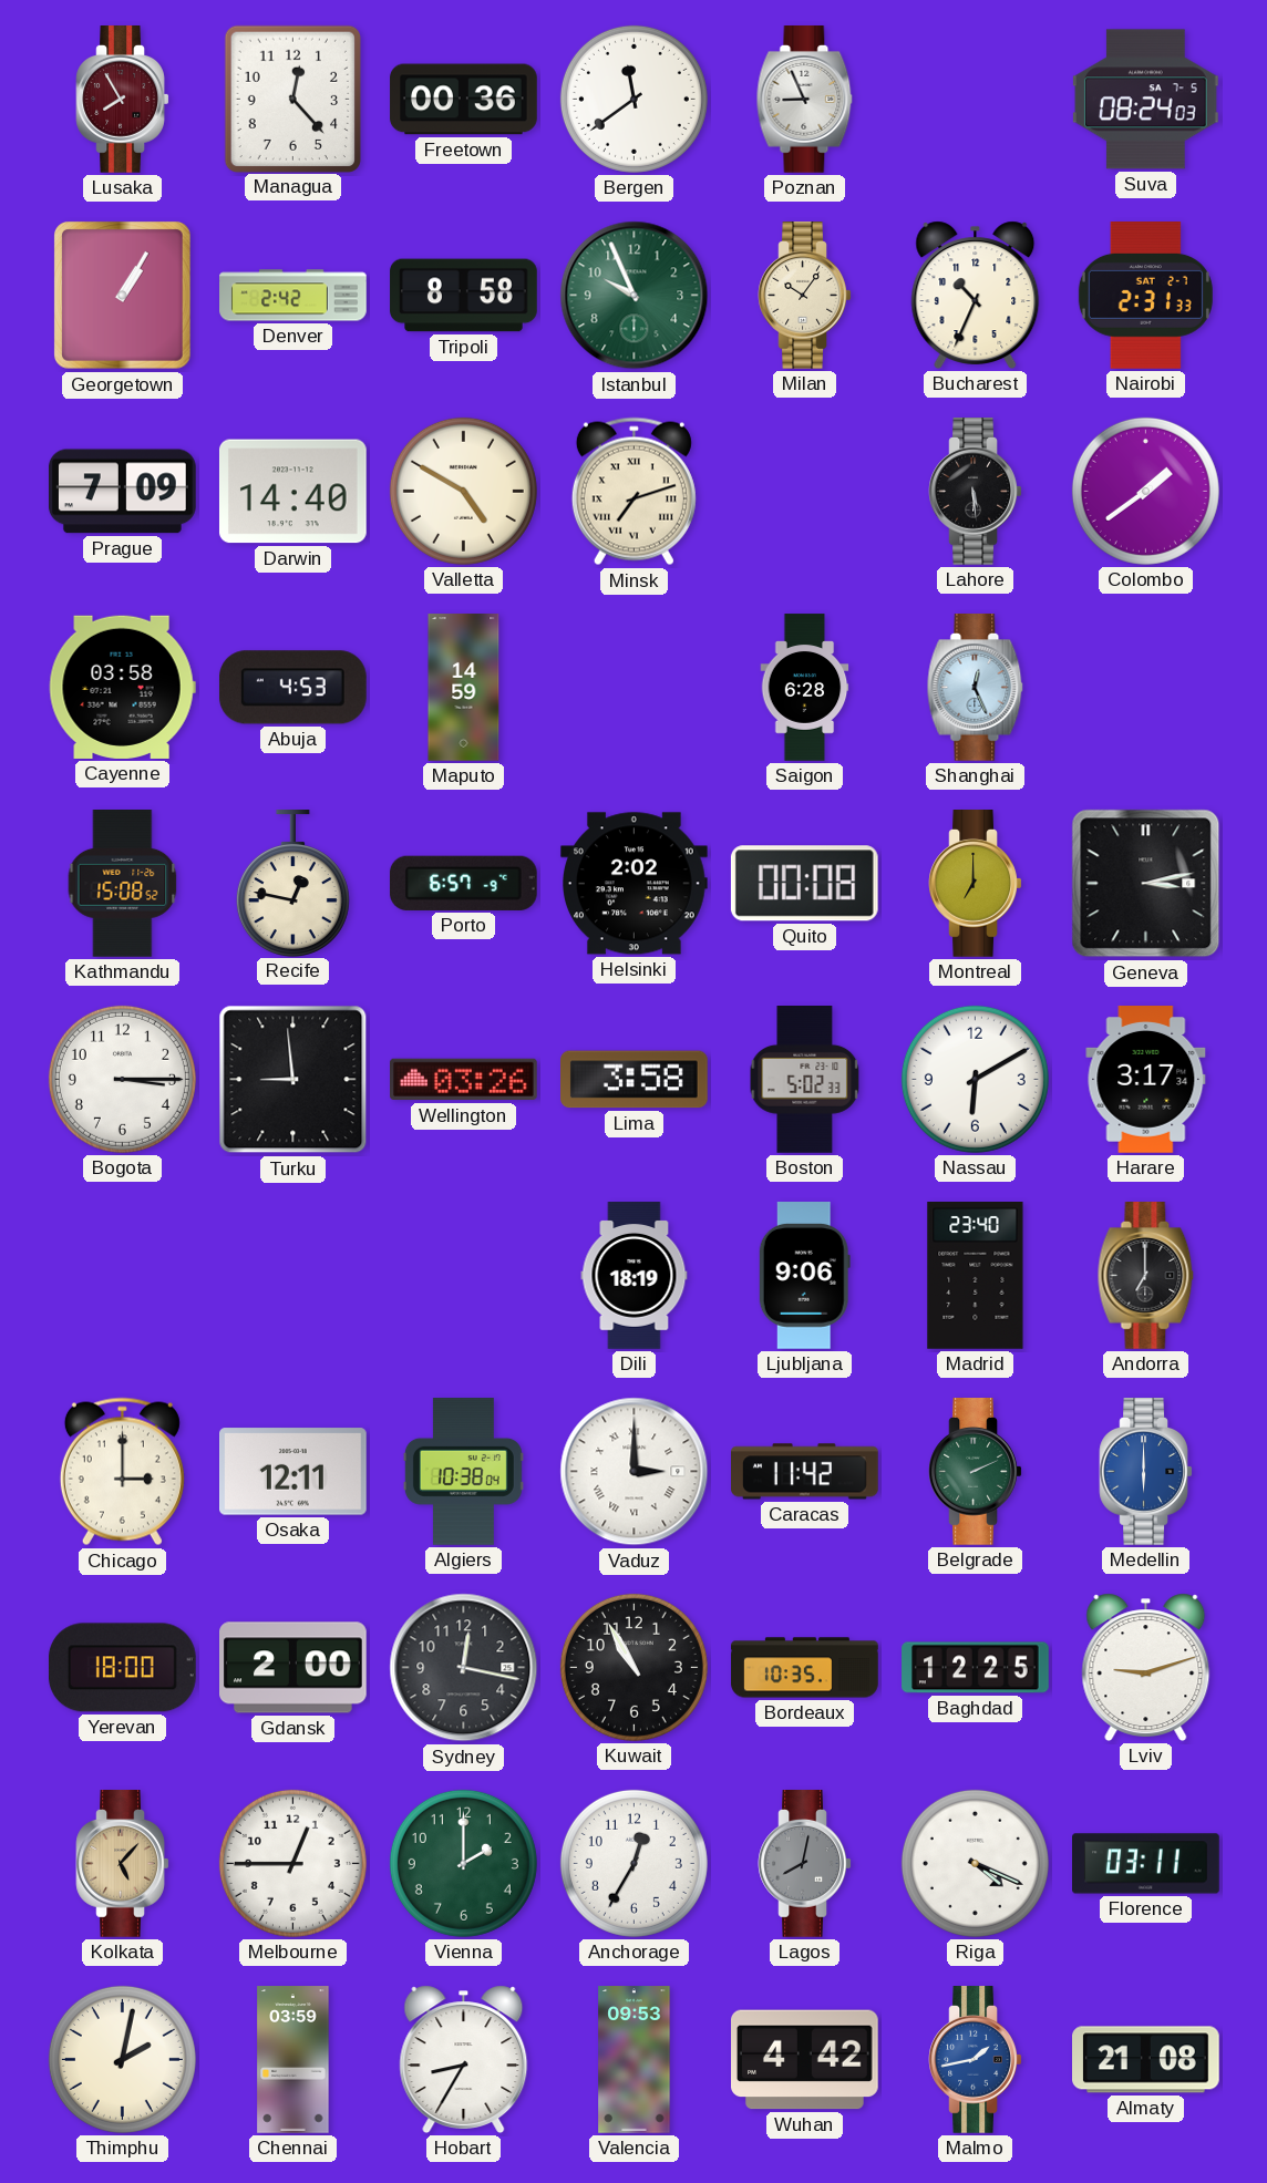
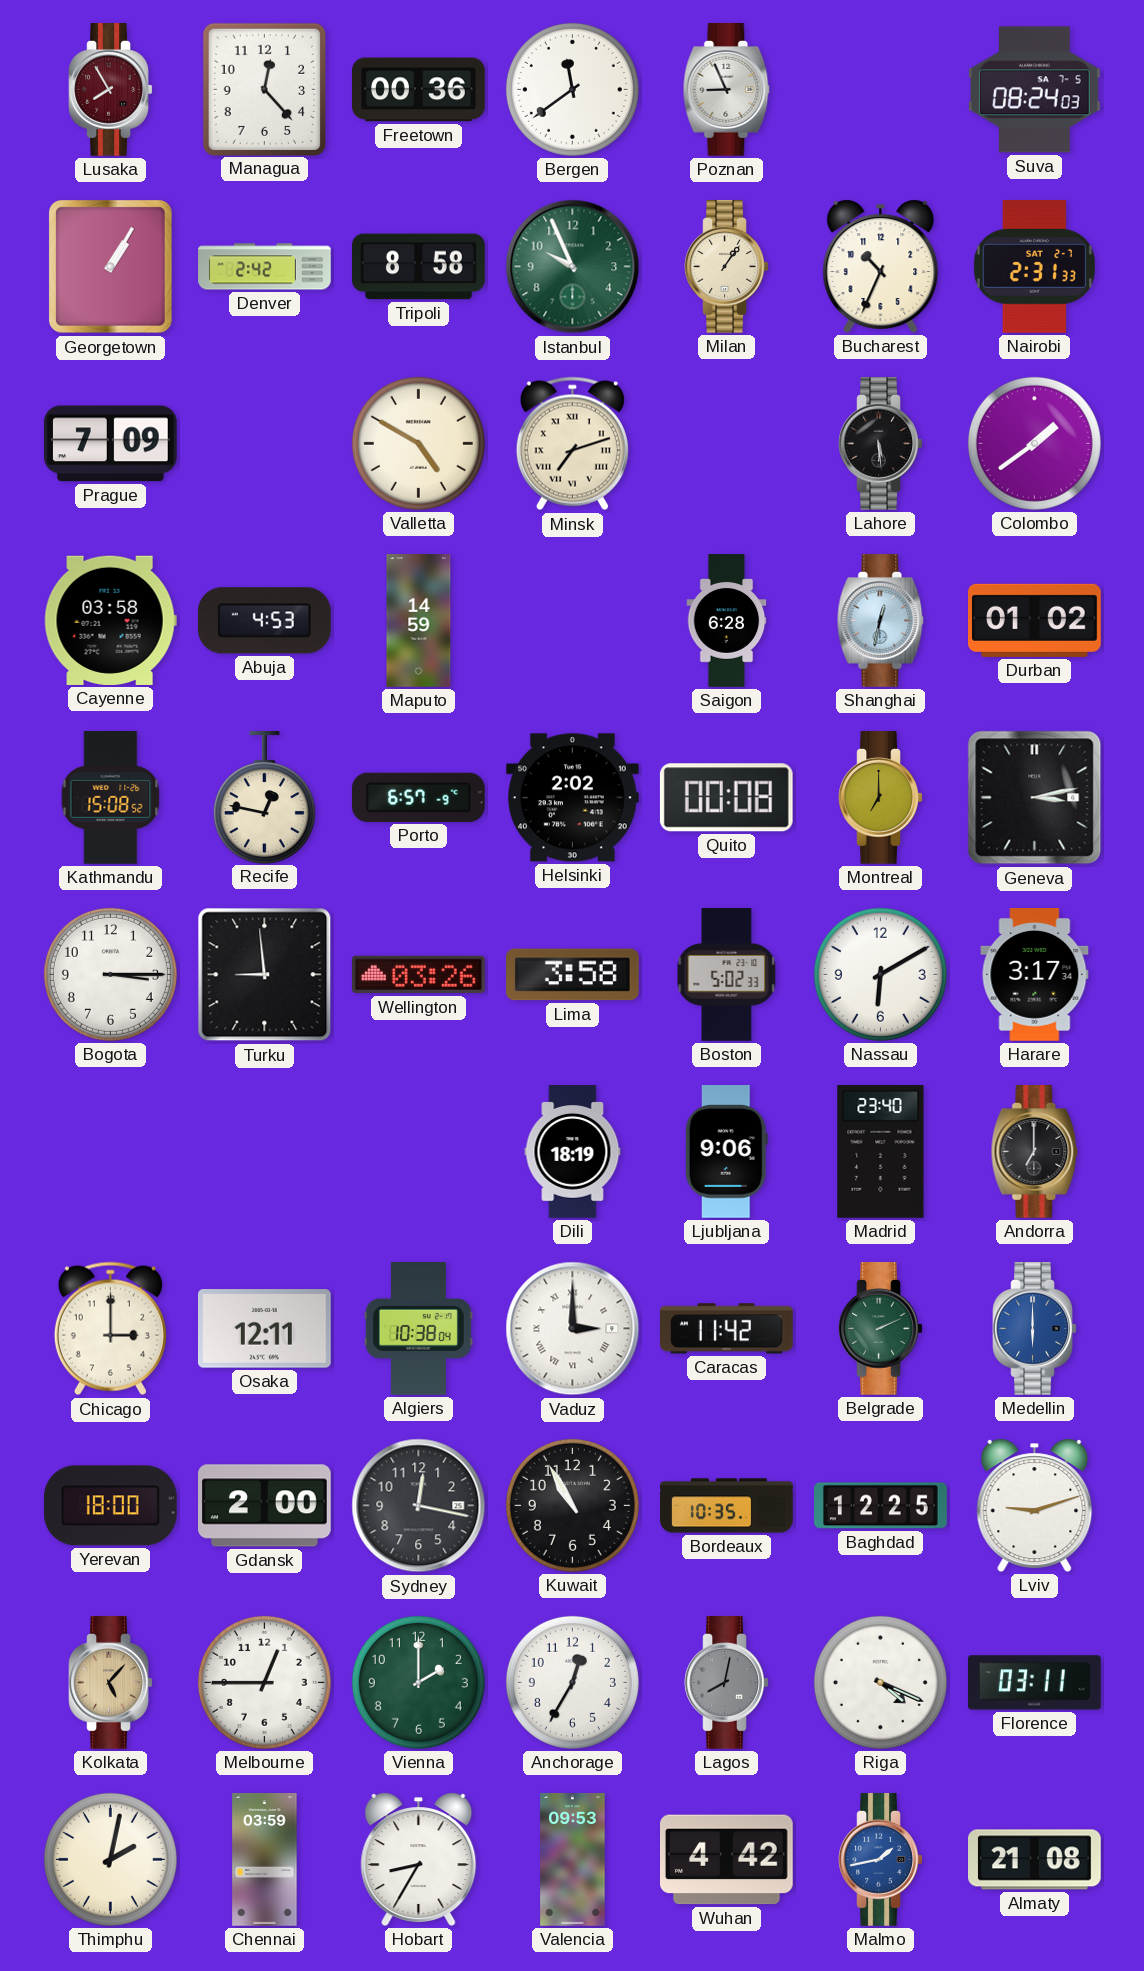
Milan: 10:06 -> 1:06
Darwin: 14:40 -> none
Shanghai: 12:26 -> 12:32
Durban: none -> 01:02
